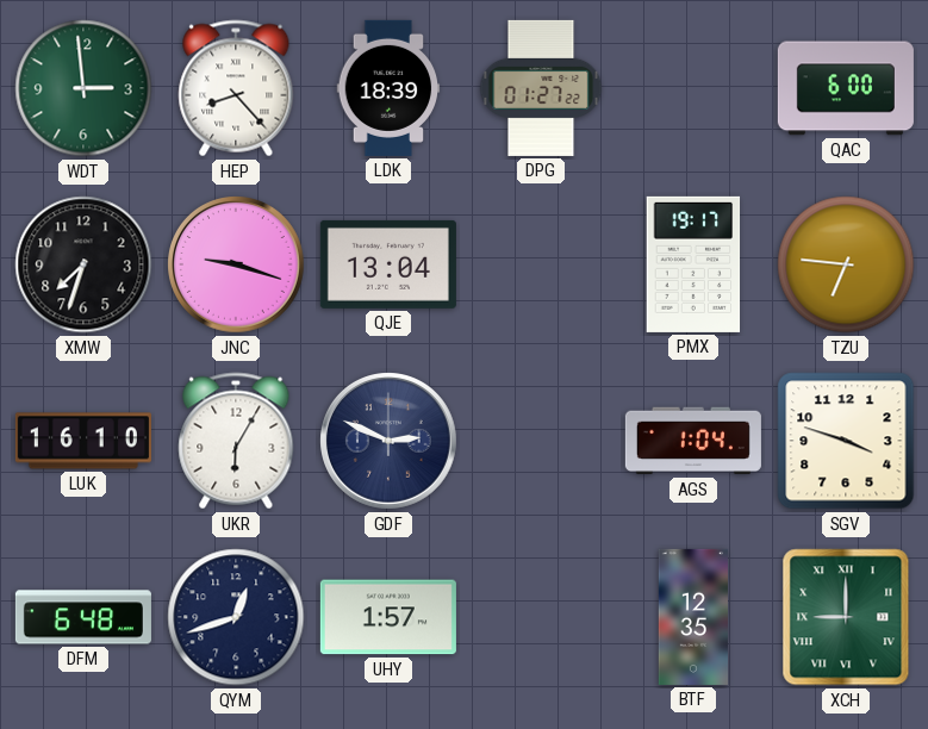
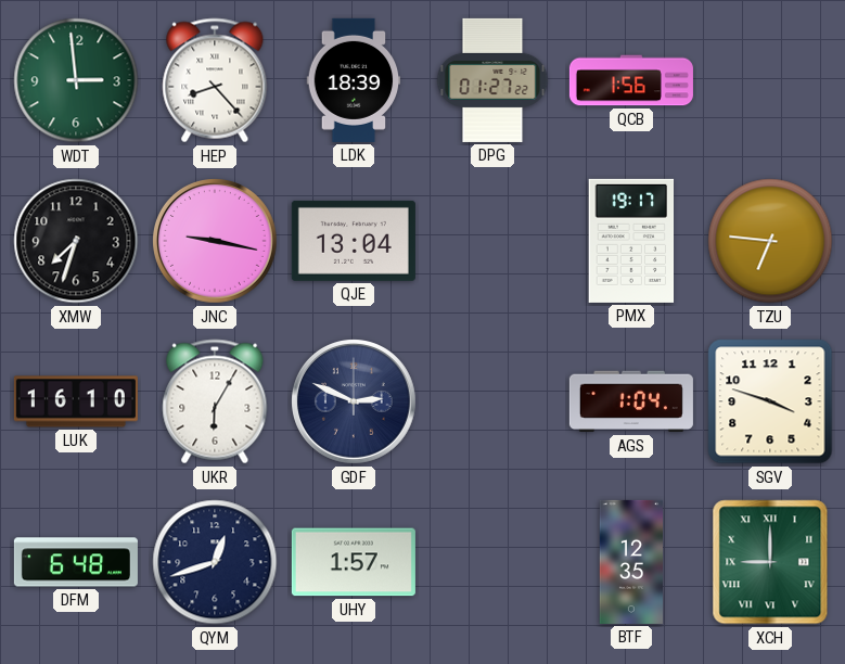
QCB: none -> 1:56
QAC: 6:00 -> none
JNC: 9:18 -> 9:17
